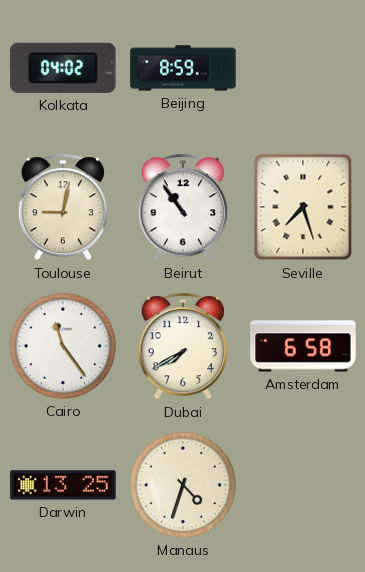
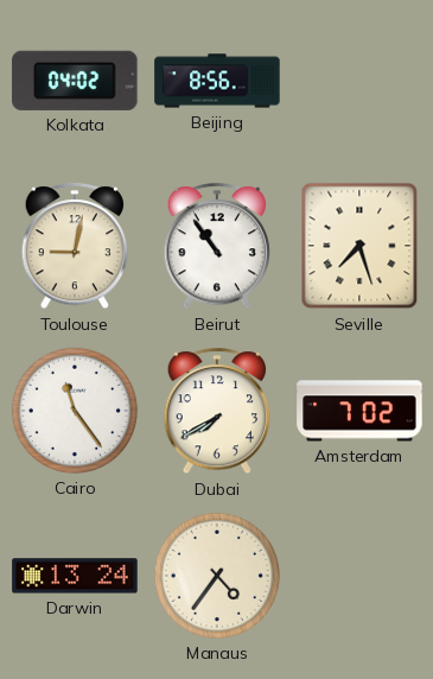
Beijing: 8:59 -> 8:56
Amsterdam: 6:58 -> 7:02
Darwin: 13:25 -> 13:24
Manaus: 4:33 -> 4:36
